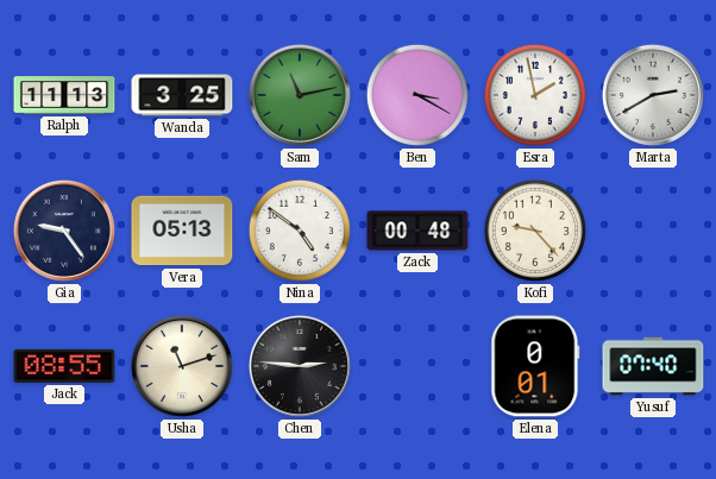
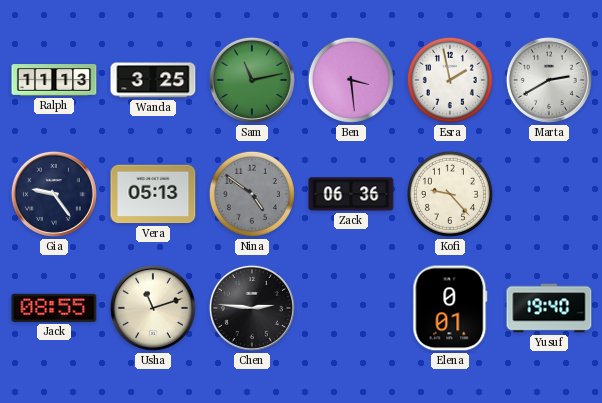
Ben: 3:20 -> 3:29
Nina dial: white -> grey
Zack: 00:48 -> 06:36
Yusuf: 07:40 -> 19:40
